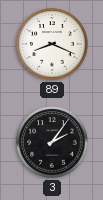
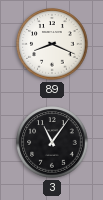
3: 2:06 -> 11:06
